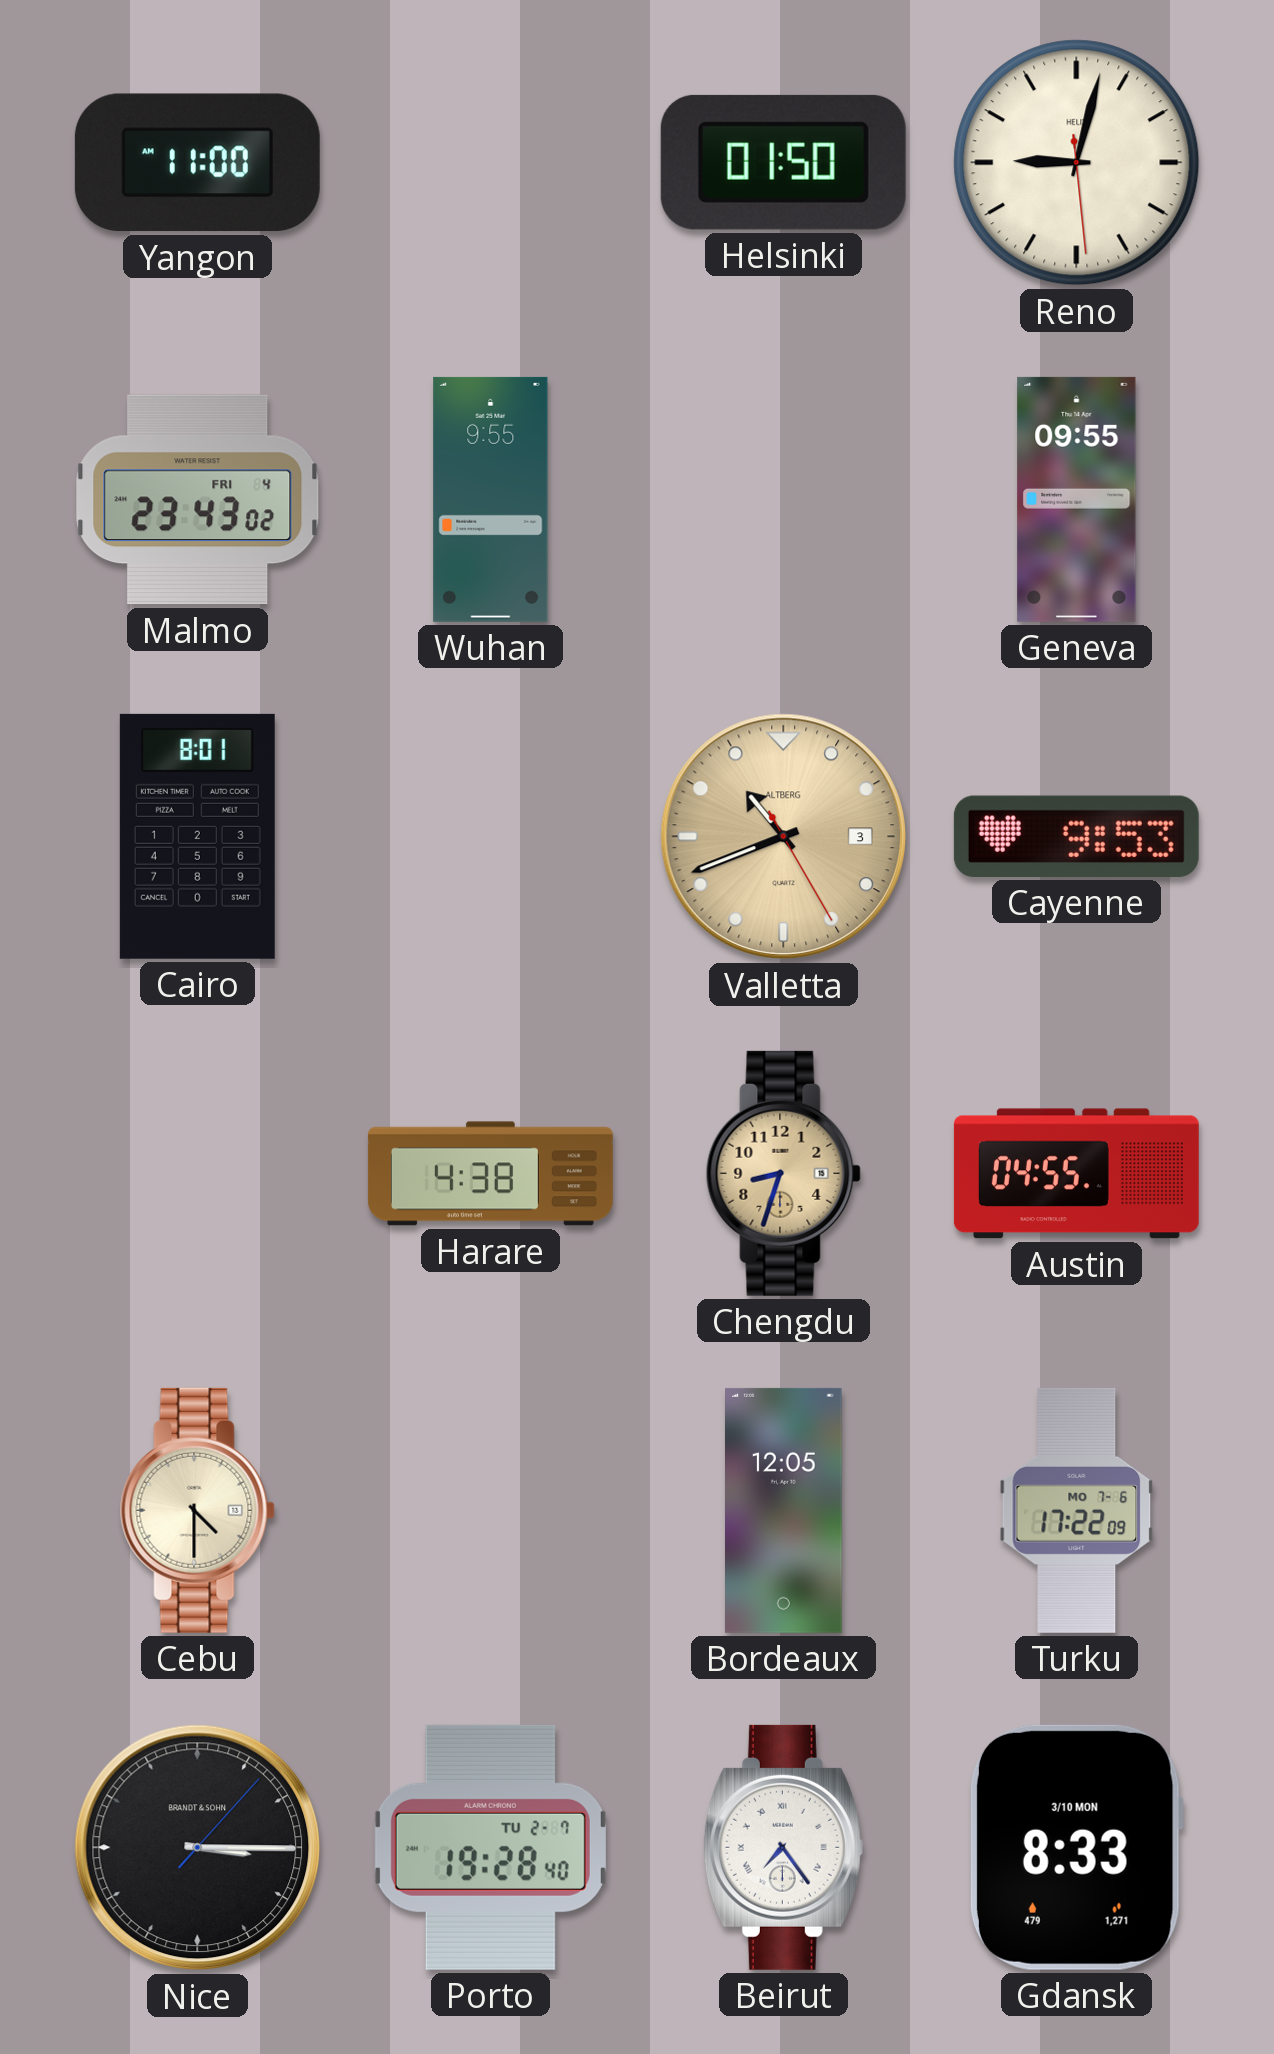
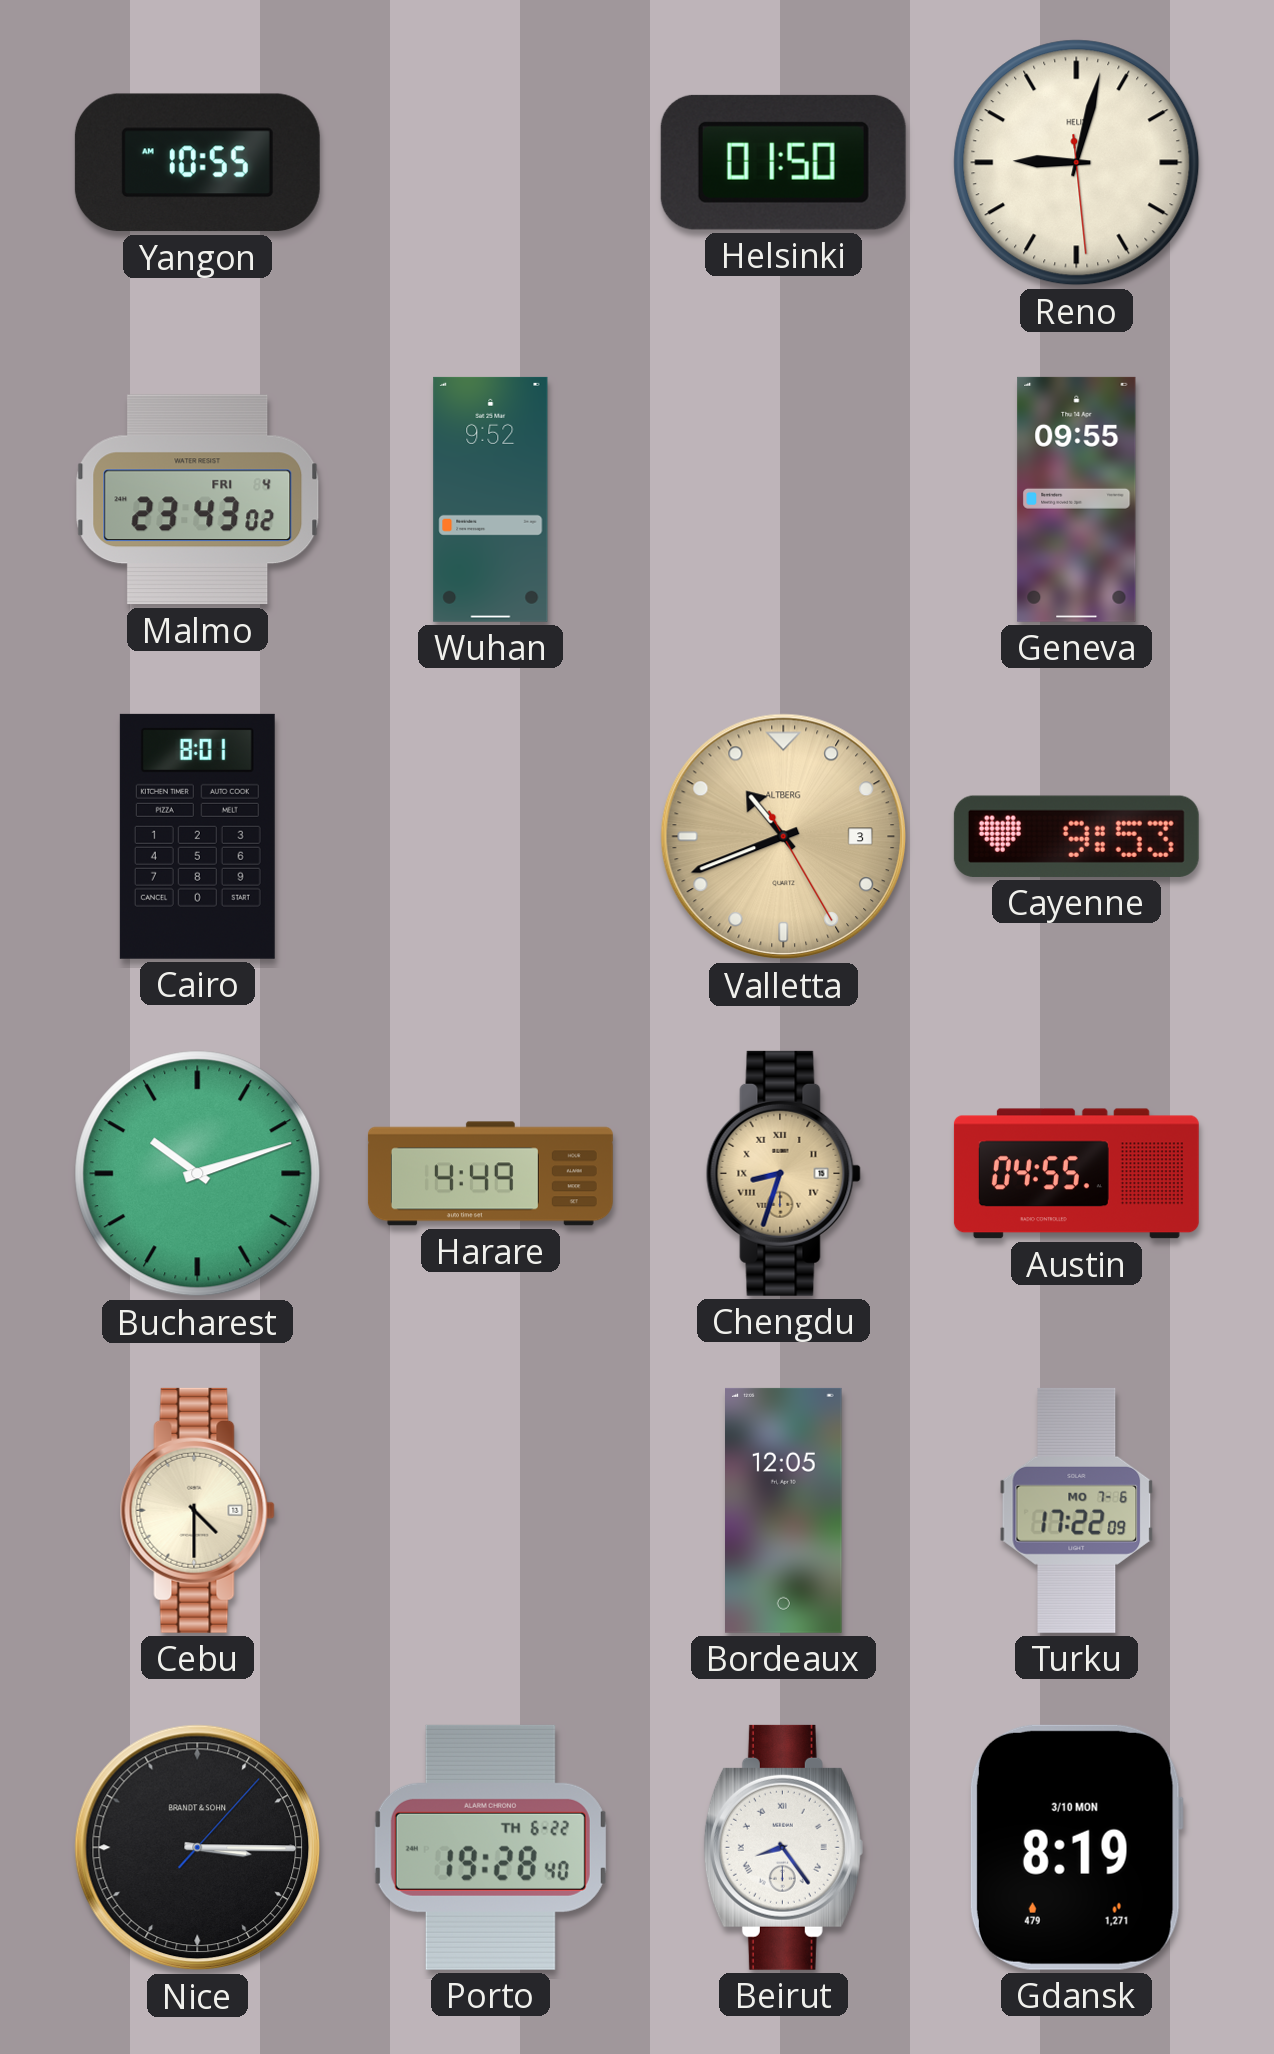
Yangon: 11:00 -> 10:55
Wuhan: 9:55 -> 9:52
Bucharest: none -> 10:12
Harare: 4:38 -> 4:49
Chengdu numerals: Arabic -> Roman
Porto date: TU 2-7 -> TH 6-22
Beirut: 7:24 -> 8:24
Gdansk: 8:33 -> 8:19
